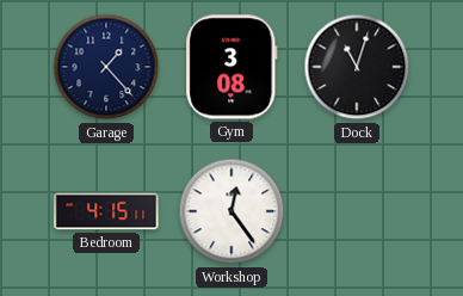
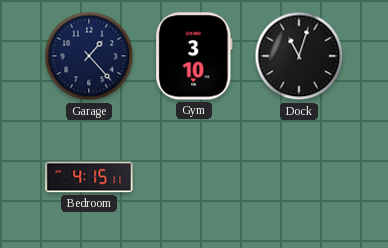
Gym: 3:08 -> 3:10
Workshop: 12:24 -> none
